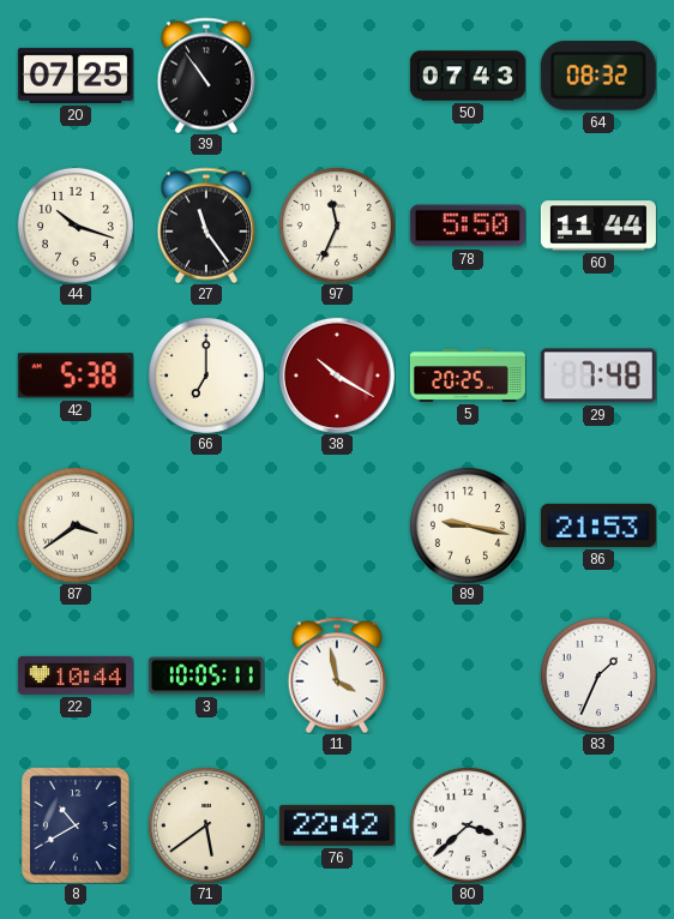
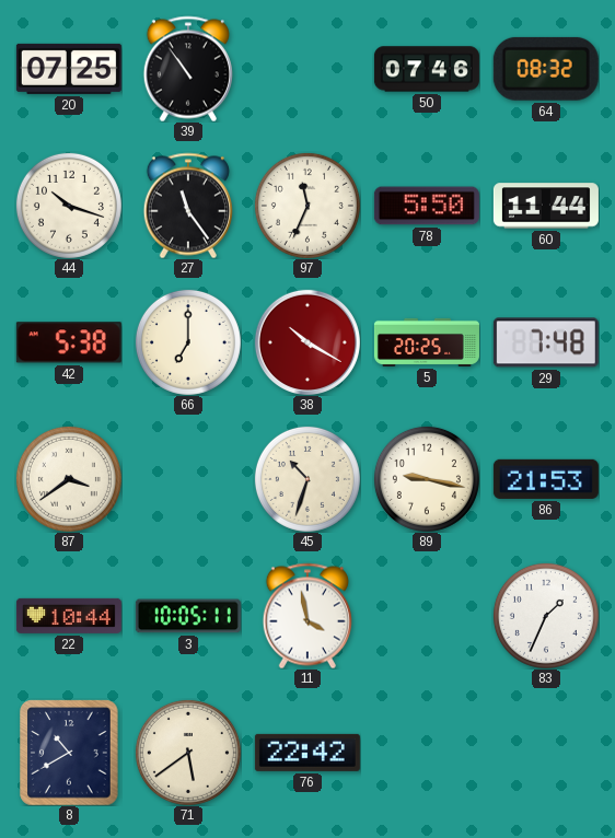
50: 07:43 -> 07:46
45: none -> 10:33
80: 3:38 -> none
